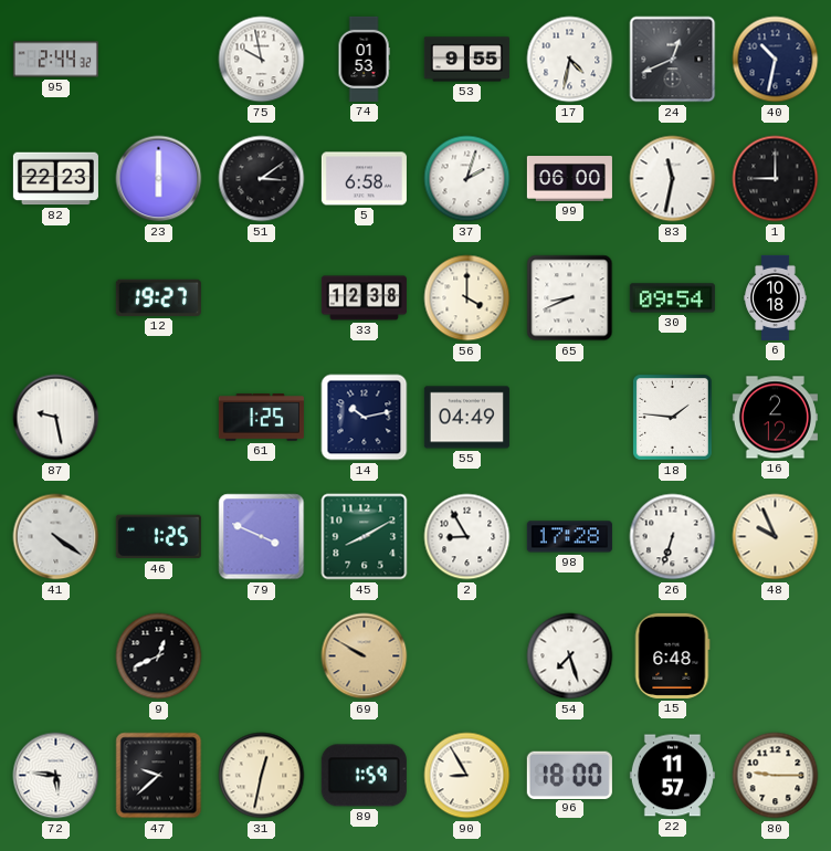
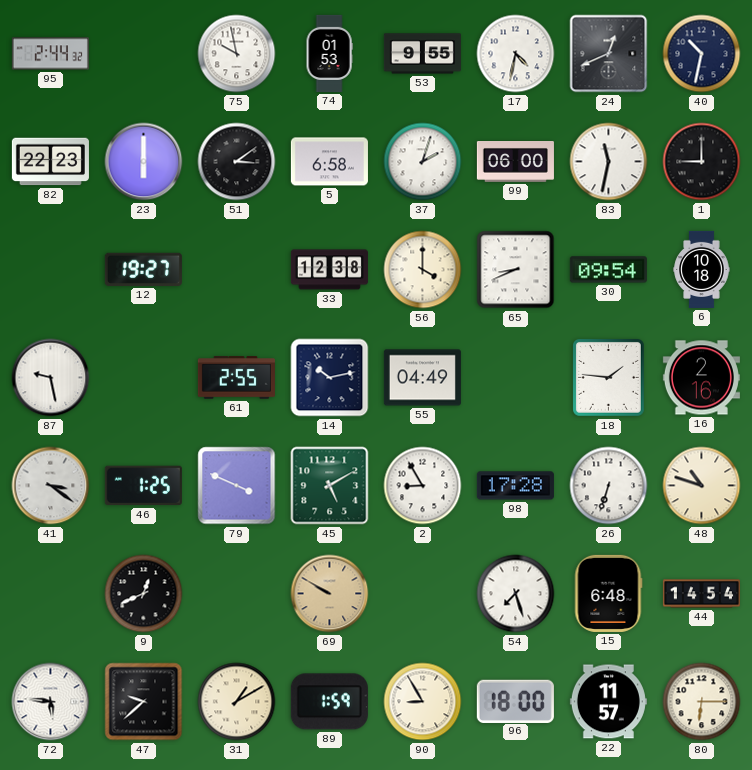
61: 1:25 -> 2:55
16: 2:12 -> 2:16
41: 4:21 -> 3:21
45: 8:10 -> 5:10
48: 9:56 -> 10:48
44: none -> 14:54
31: 12:32 -> 1:10
80: 9:15 -> 6:15
